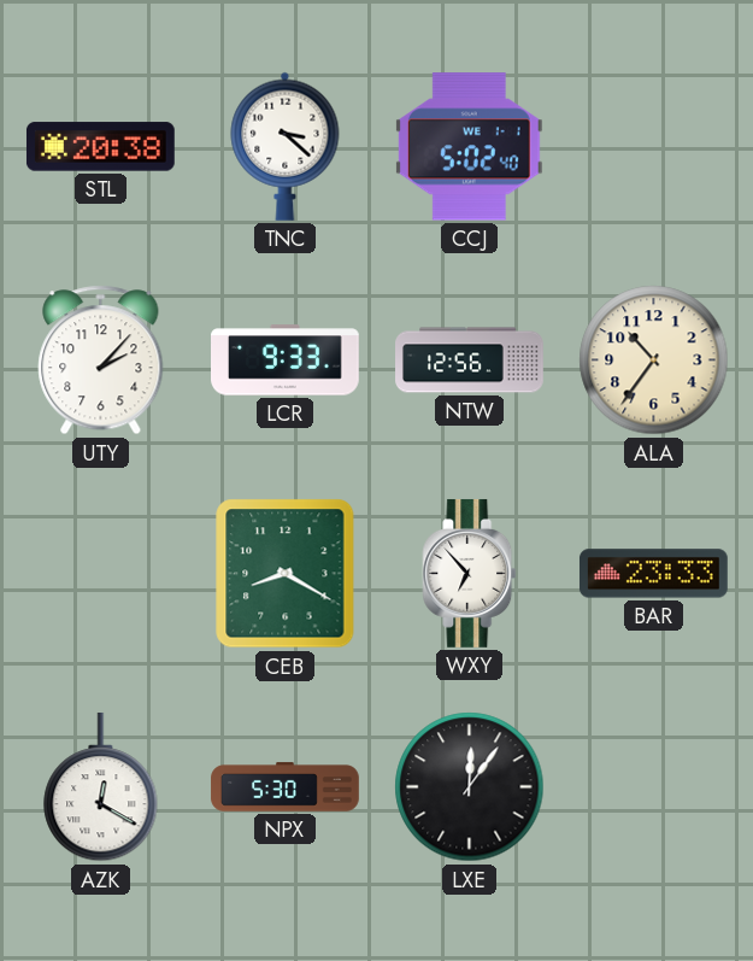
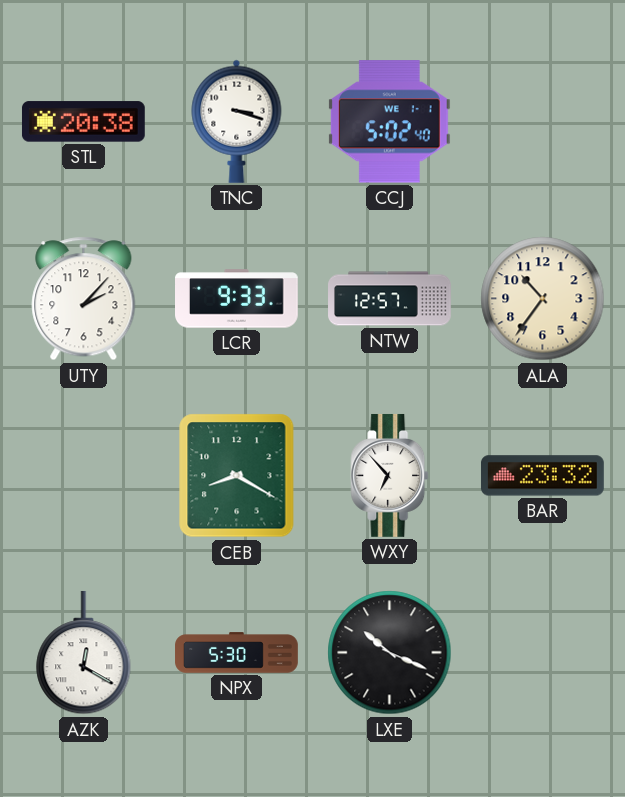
TNC: 3:22 -> 3:18
NTW: 12:56 -> 12:57
BAR: 23:33 -> 23:32
LXE: 12:06 -> 10:19
